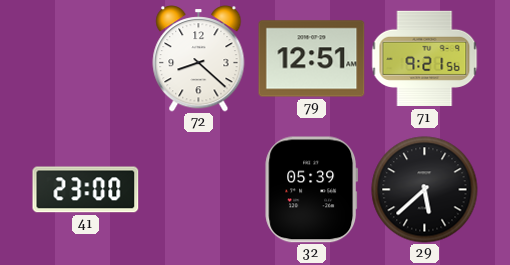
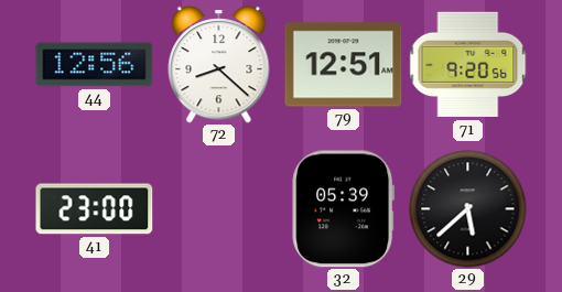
44: none -> 12:56
71: 9:21 -> 9:20
